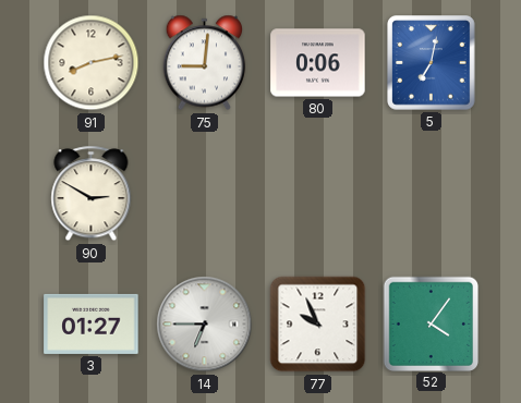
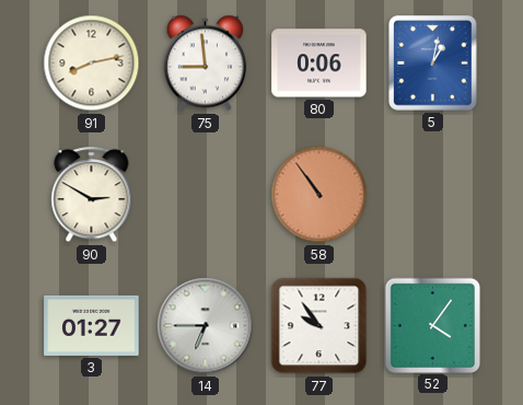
75: 9:01 -> 8:59
5: 7:02 -> 1:02
58: none -> 10:54
77: 9:56 -> 9:54
